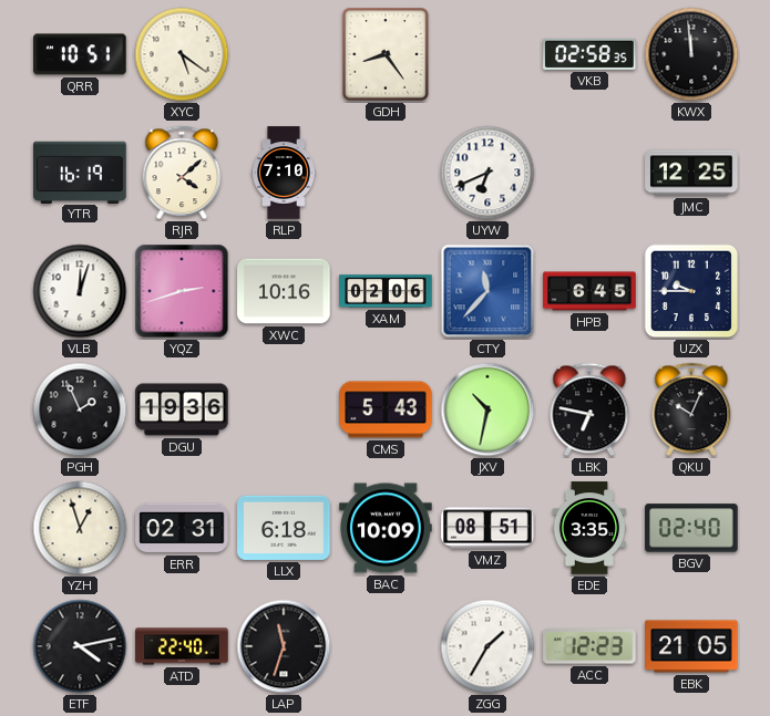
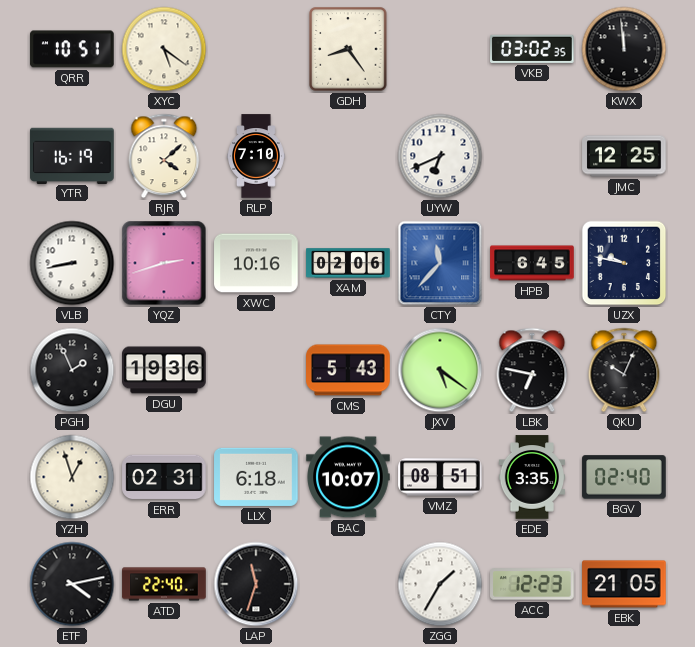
VKB: 02:58 -> 03:02
VLB: 12:03 -> 8:43
UZX: 9:45 -> 9:47
JXV: 10:32 -> 5:21
BAC: 10:09 -> 10:07
